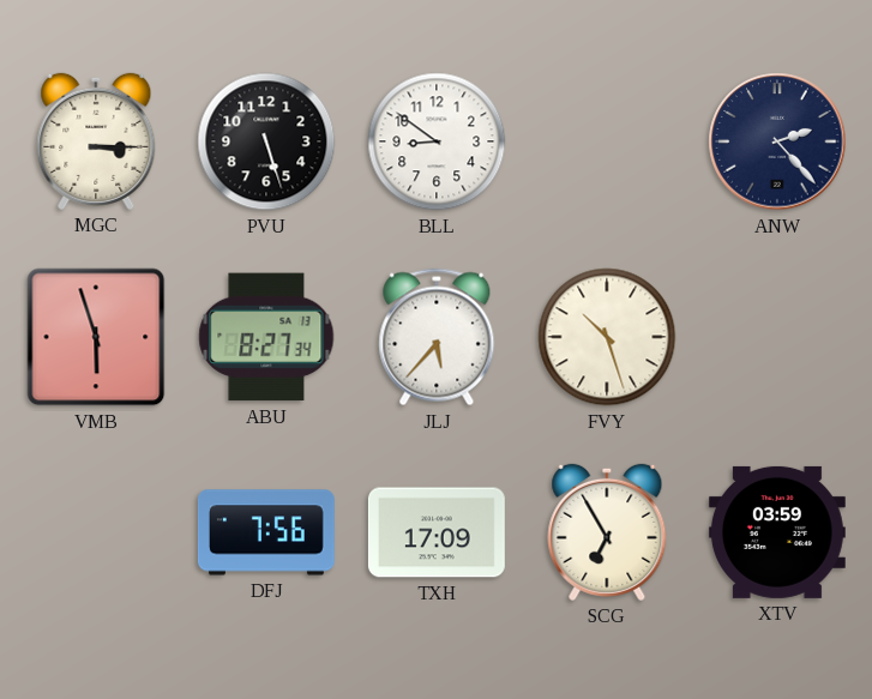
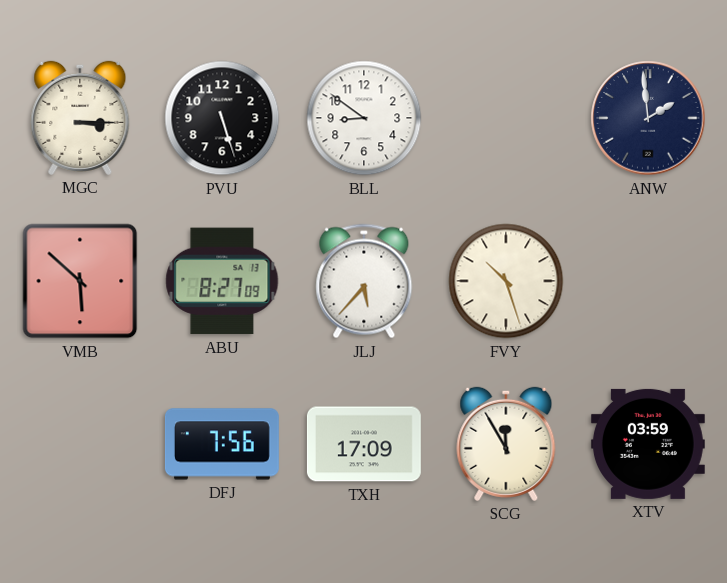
ANW: 2:23 -> 1:59
VMB: 5:57 -> 5:52
ABU: 8:27:34 -> 8:27:09
SCG: 6:55 -> 11:55
